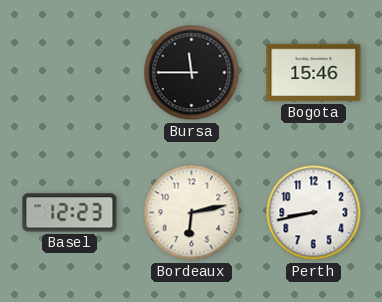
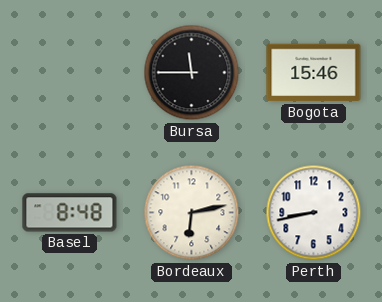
Basel: 12:23 -> 8:48
